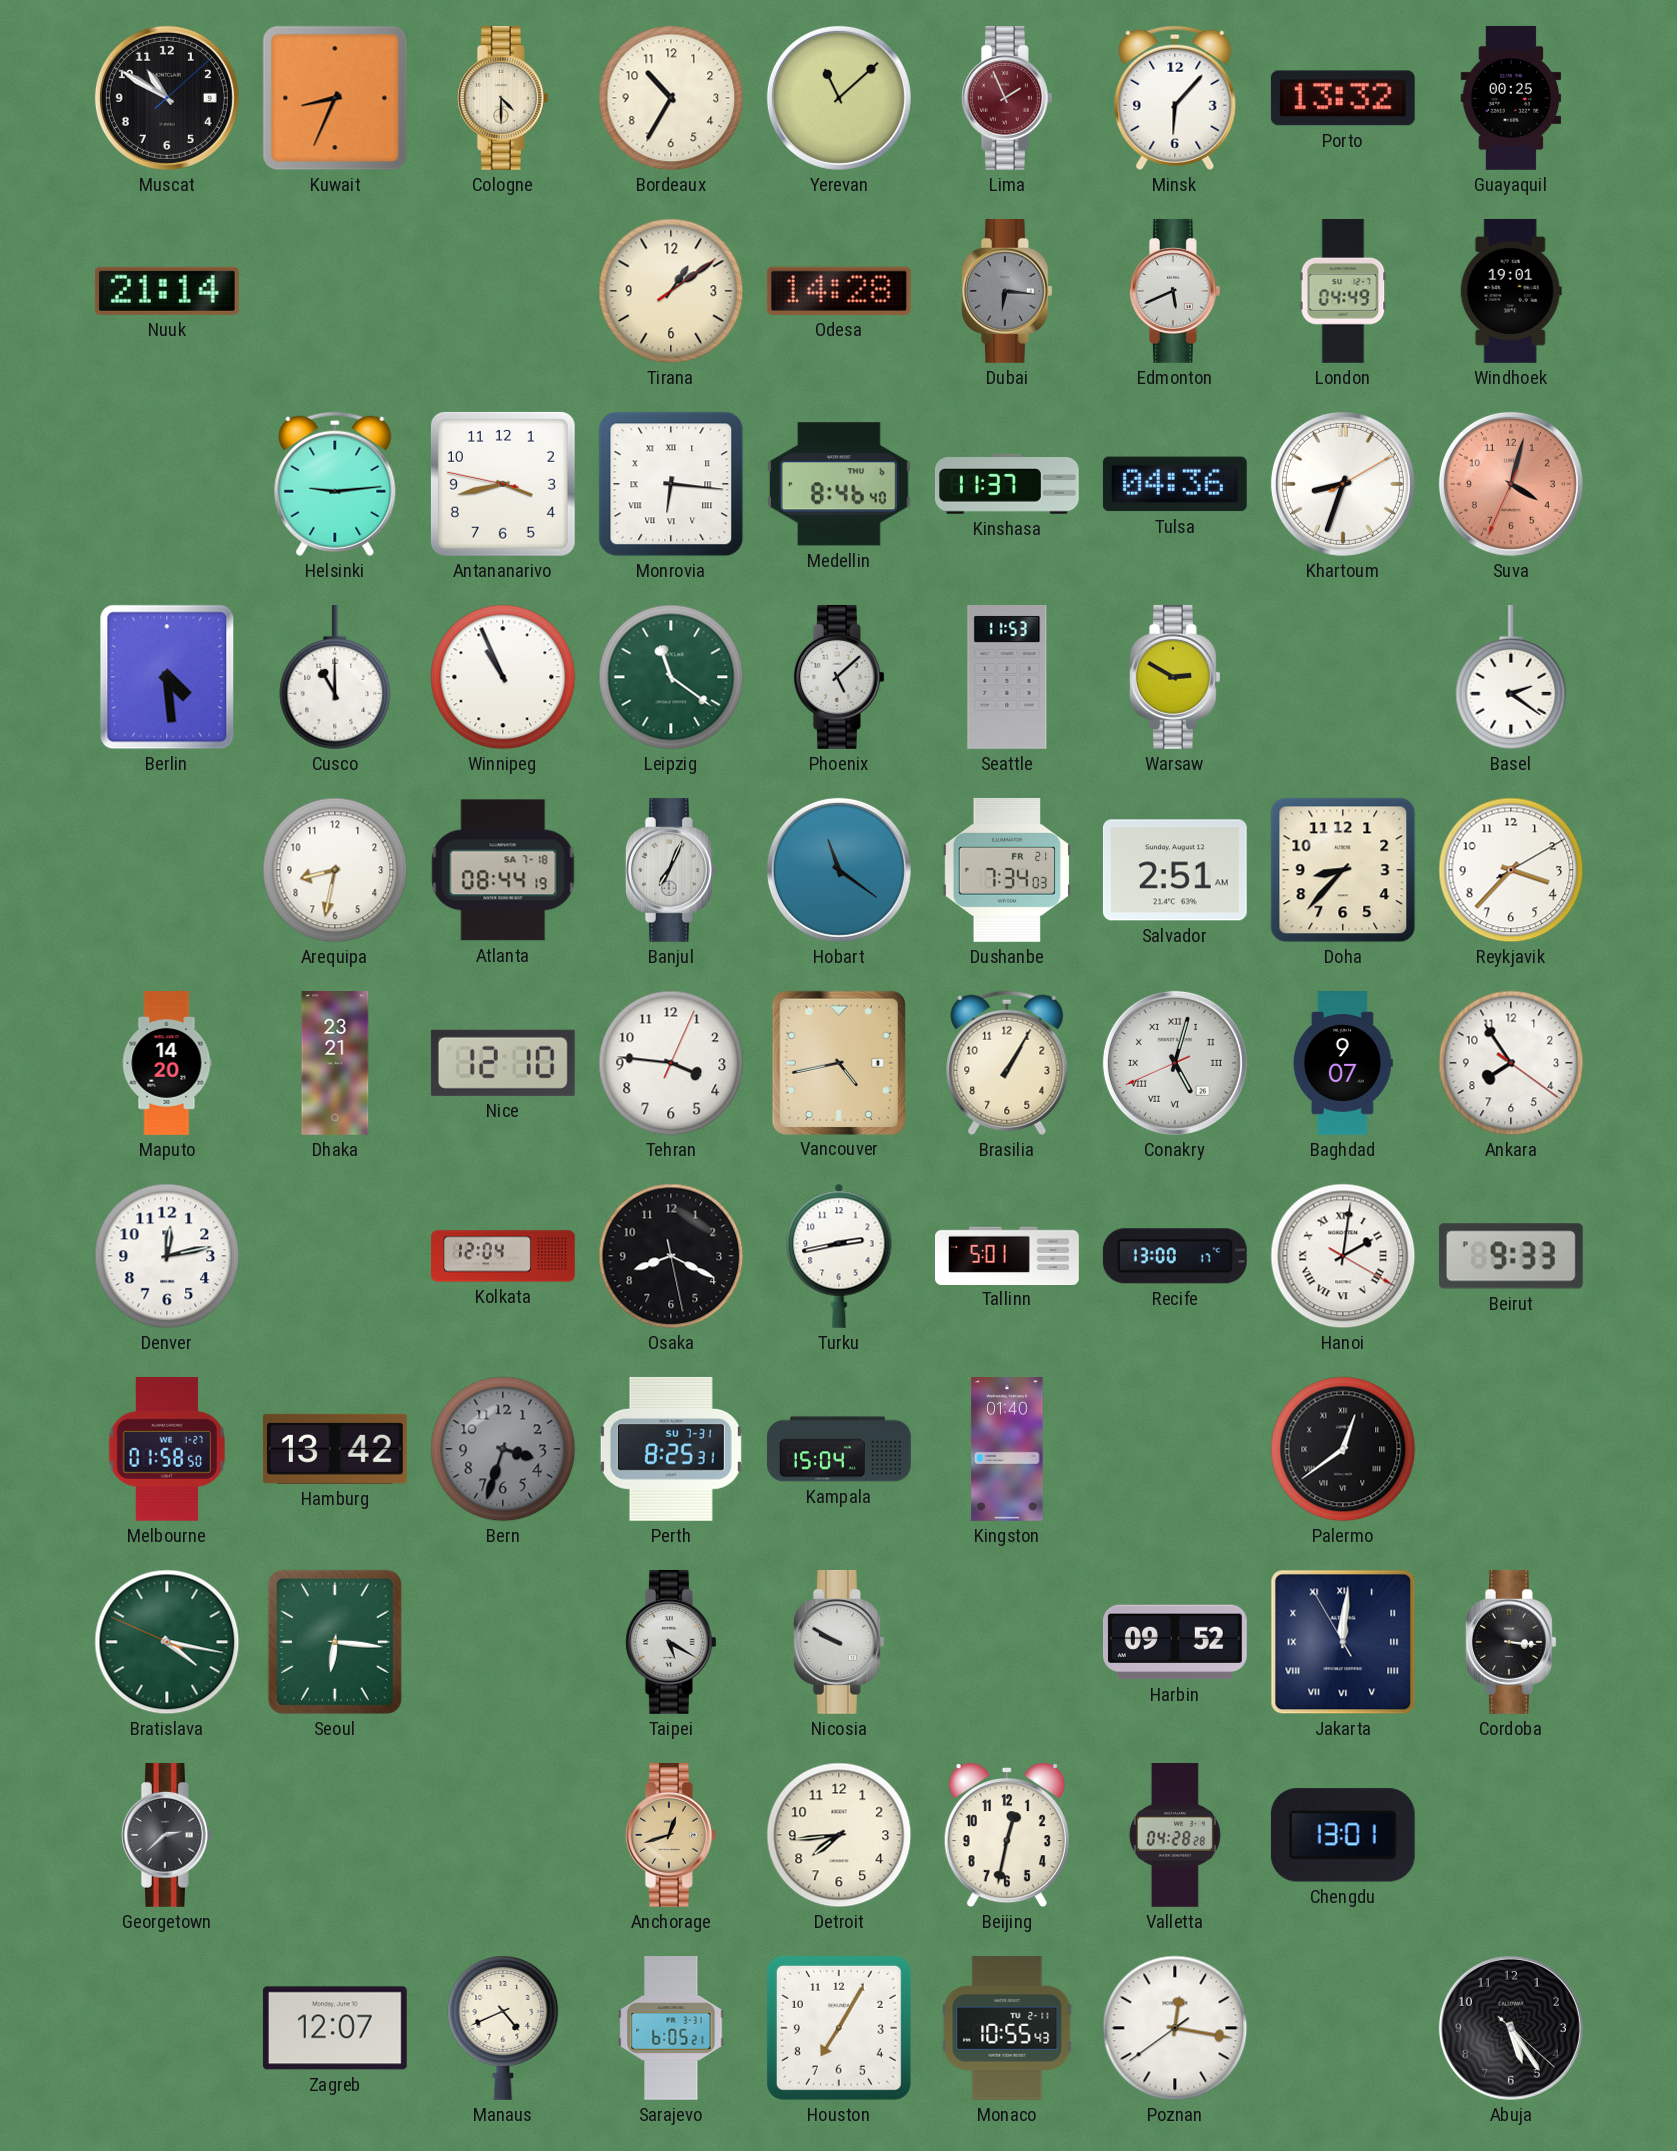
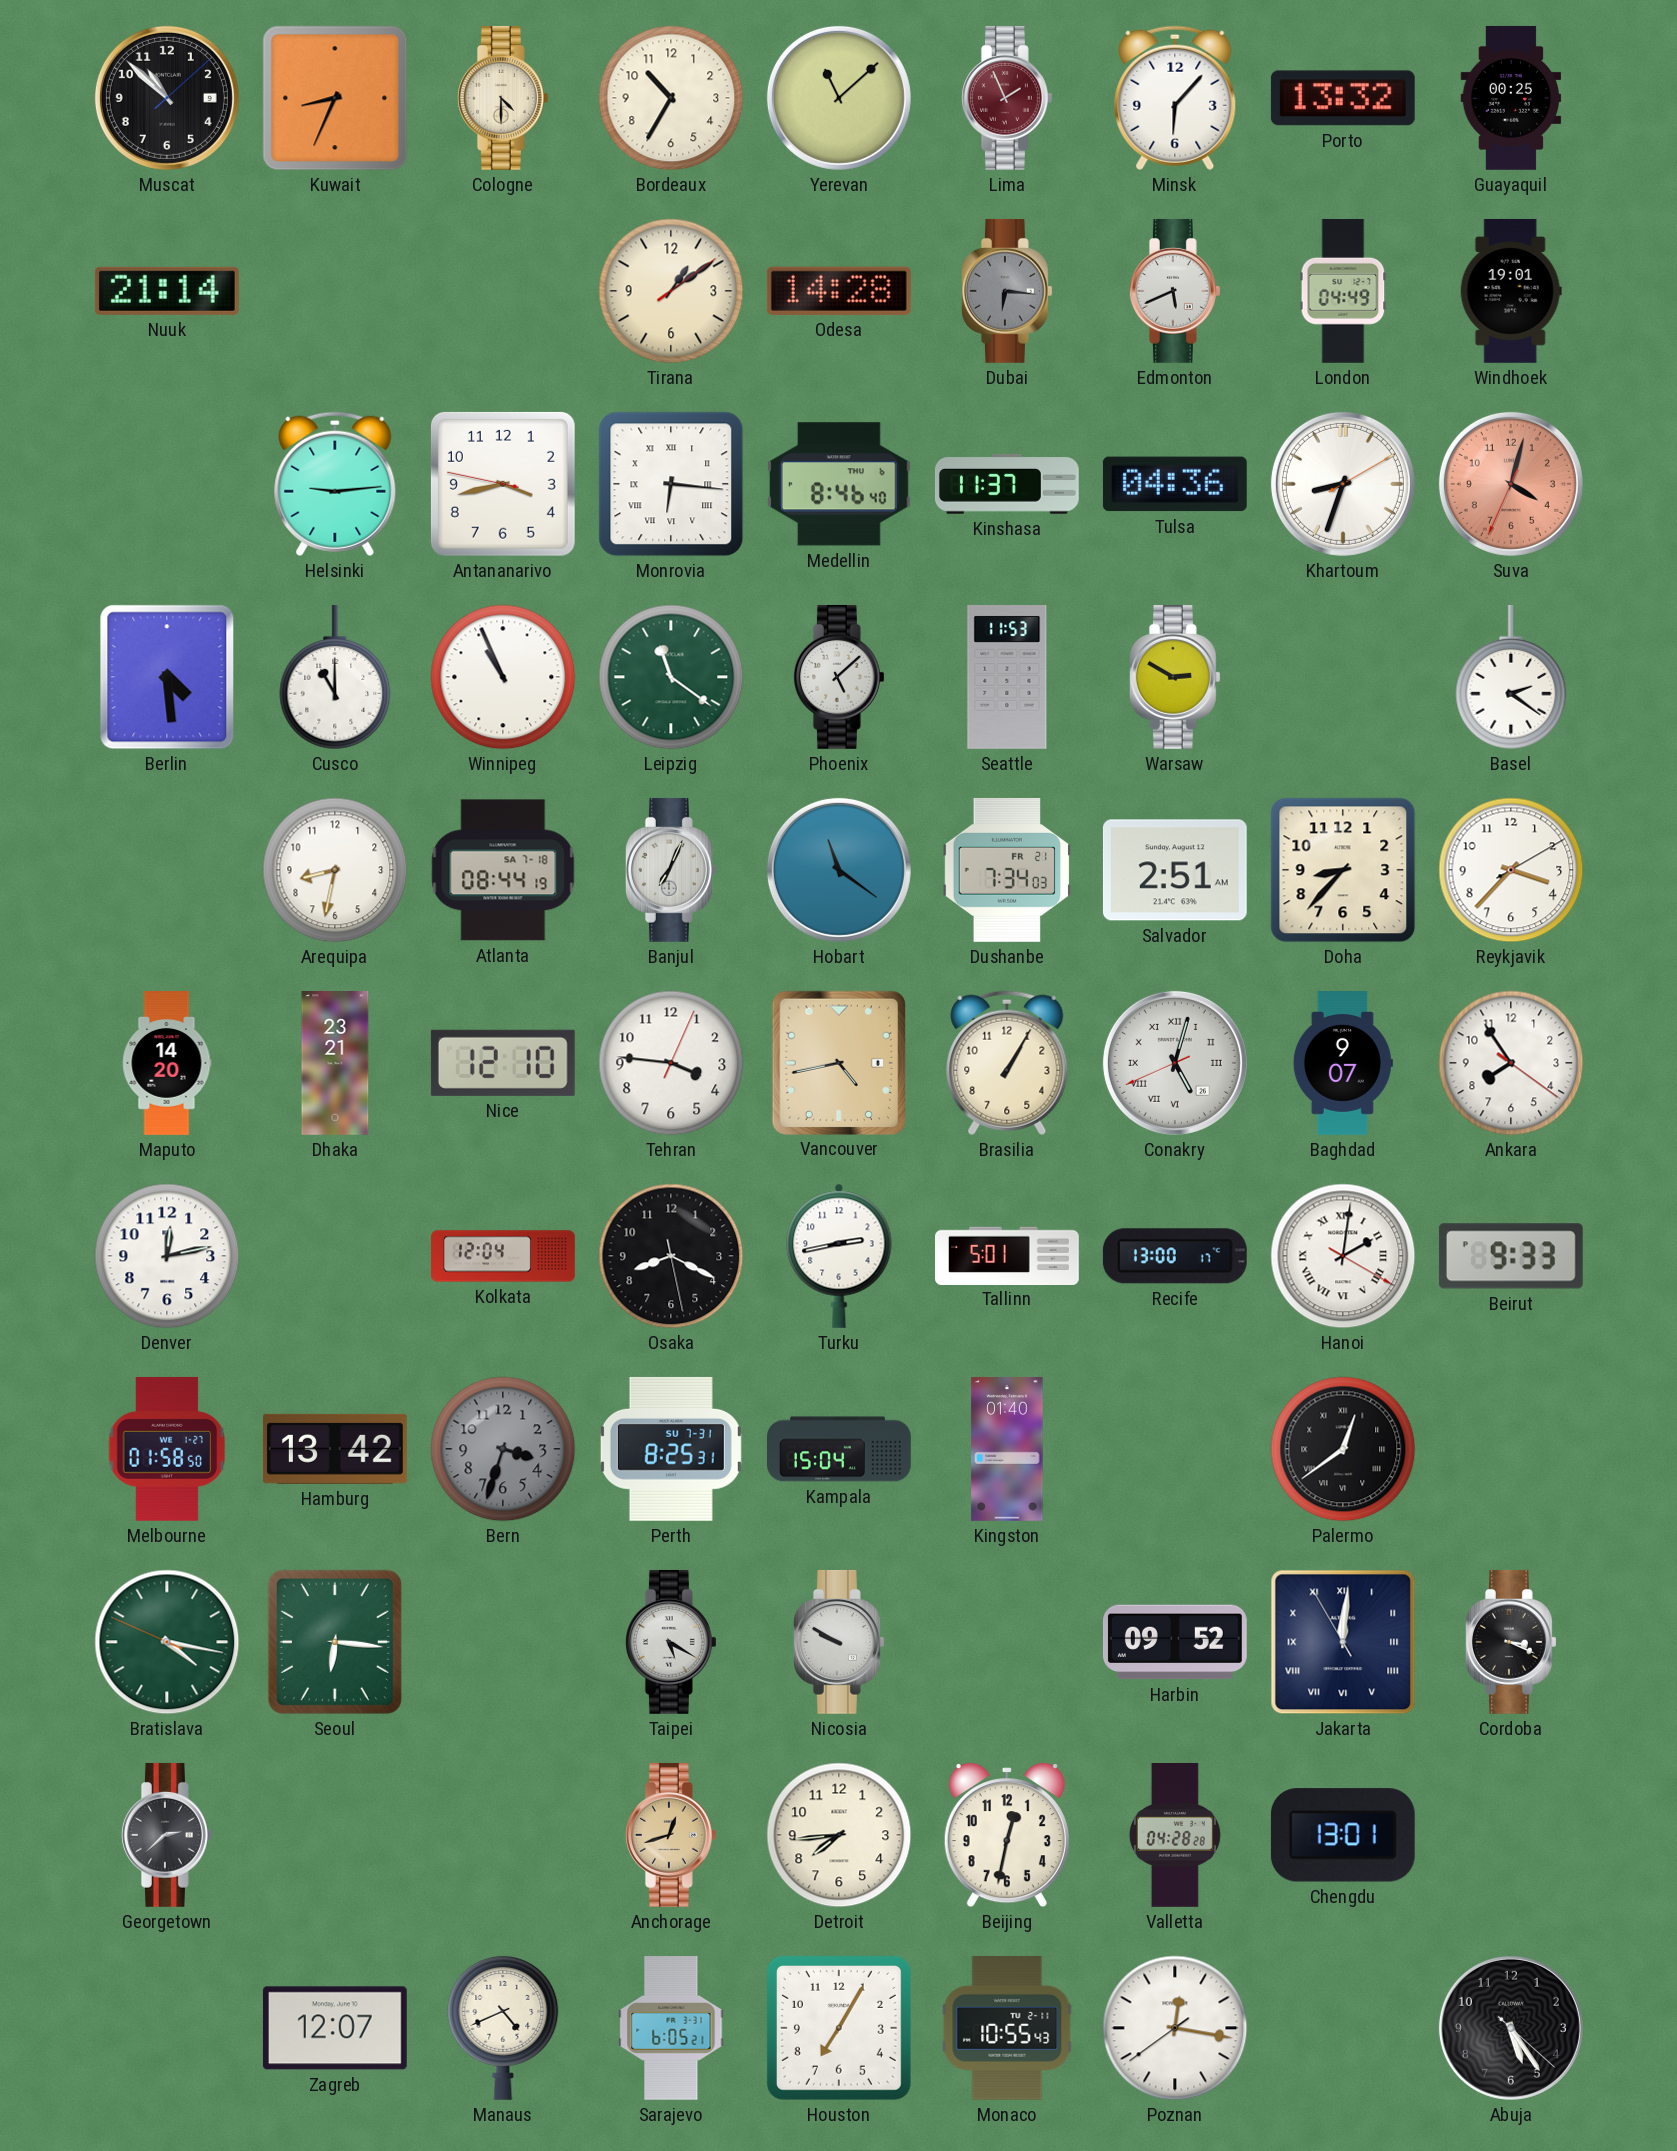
Muscat: 10:50 -> 10:52
Cordoba: 3:16 -> 3:19
